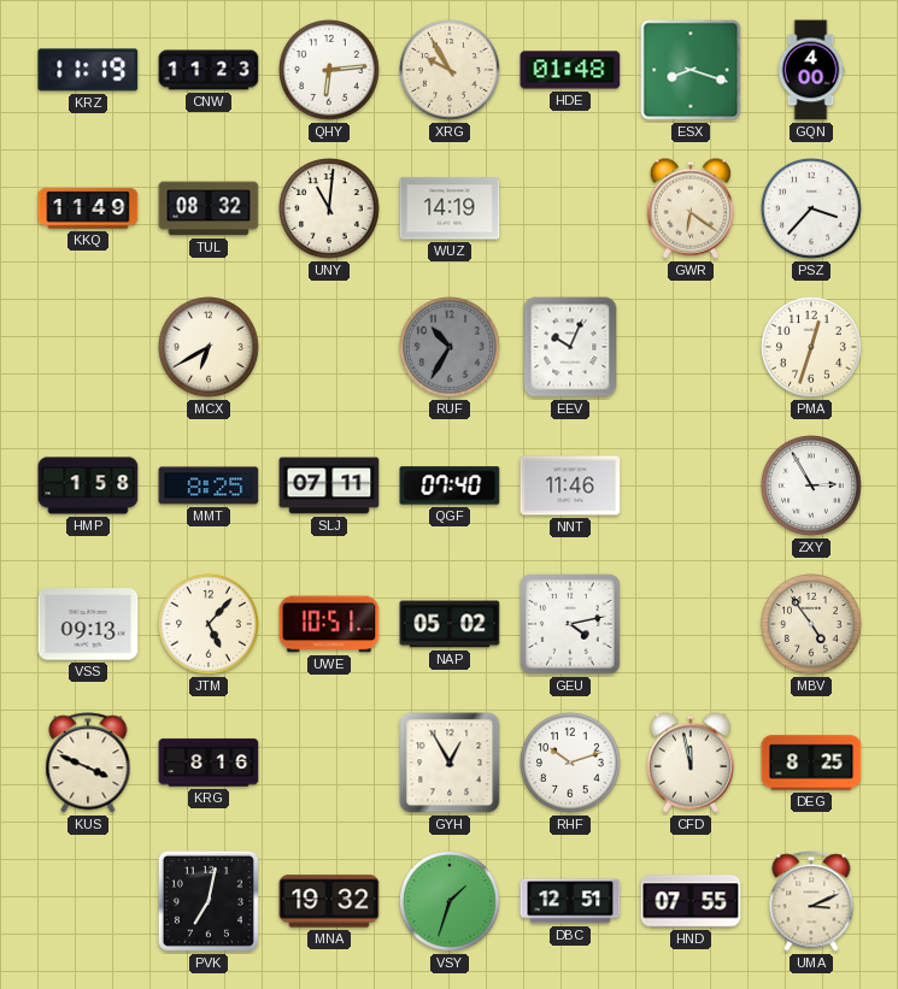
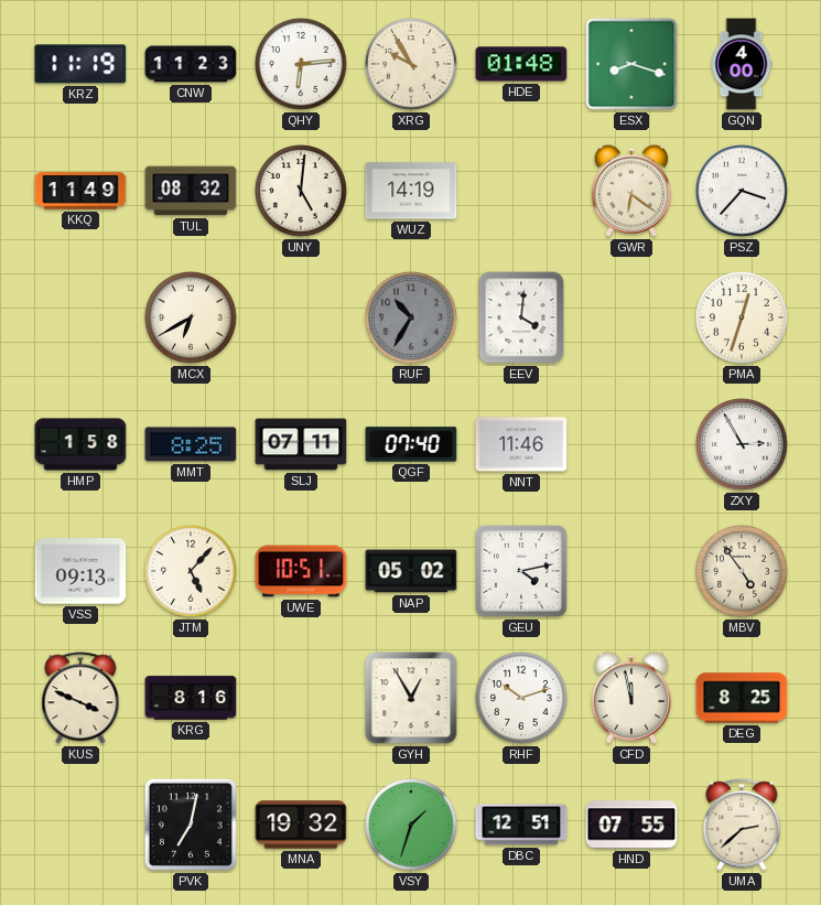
UNY: 11:01 -> 5:01
EEV: 10:04 -> 4:01
UMA: 3:11 -> 2:38
